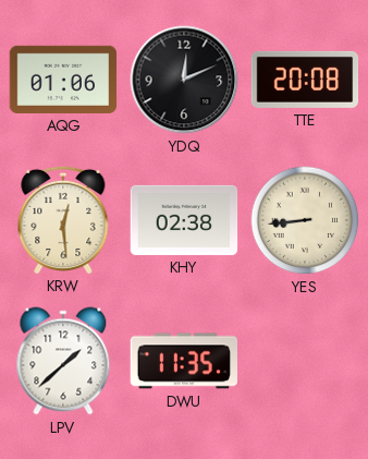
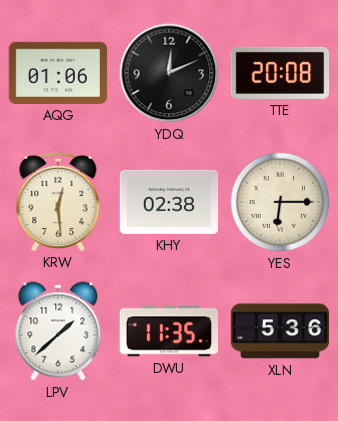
YES: 8:44 -> 6:15
XLN: none -> 5:36
